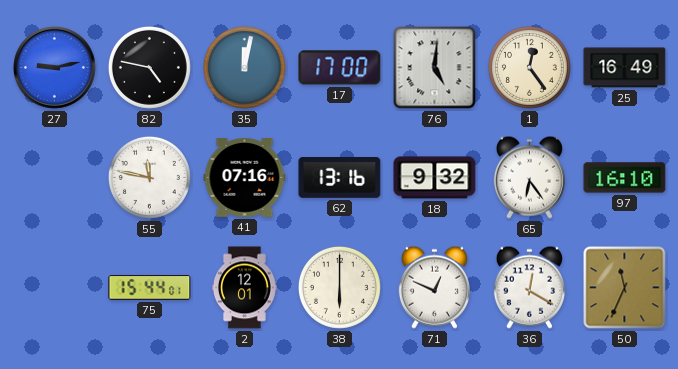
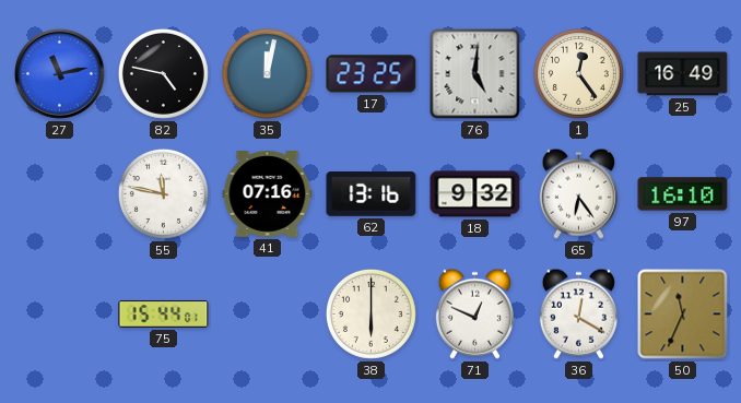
27: 9:13 -> 11:13
17: 17:00 -> 23:25
2: 12:01 -> none
